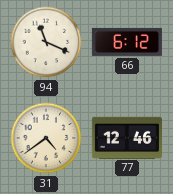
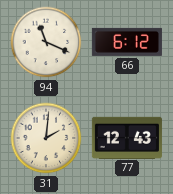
31: 4:39 -> 2:01
77: 12:46 -> 12:43
